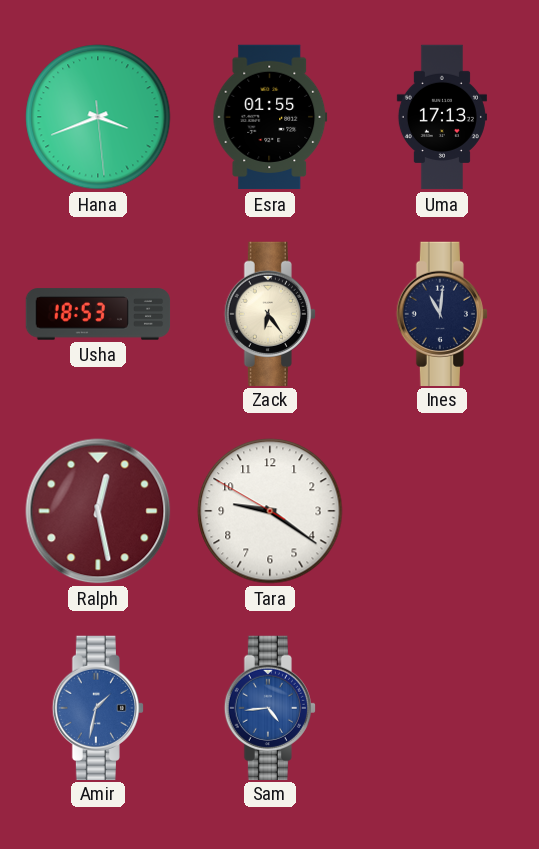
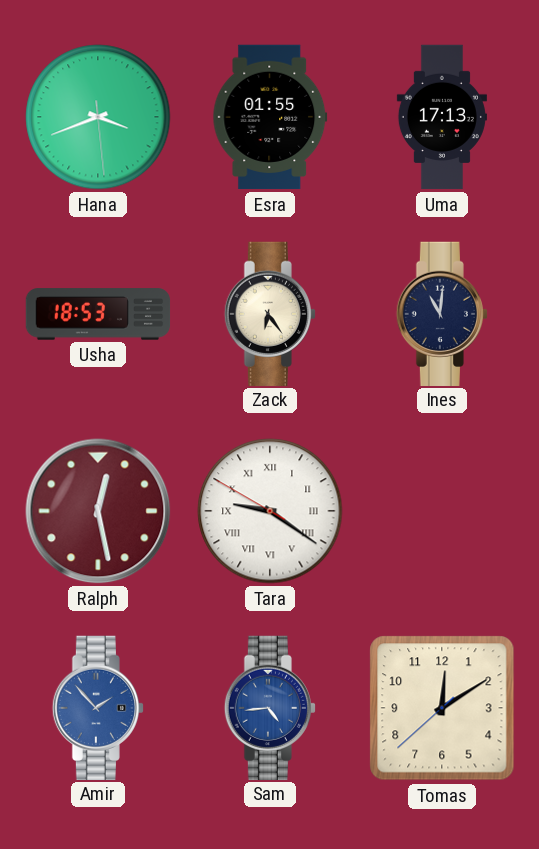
Tara numerals: Arabic -> Roman
Amir: 1:32 -> 1:53
Tomas: none -> 12:09
